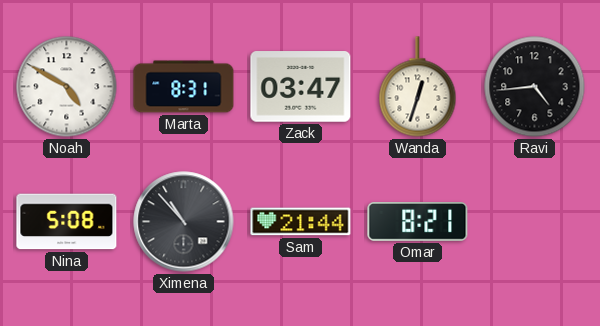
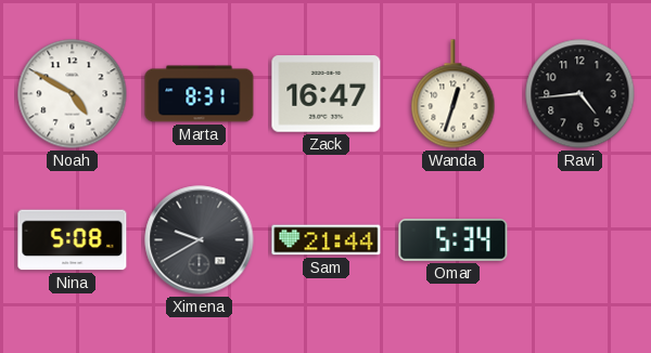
Zack: 03:47 -> 16:47
Ximena: 10:53 -> 9:40
Omar: 8:21 -> 5:34
